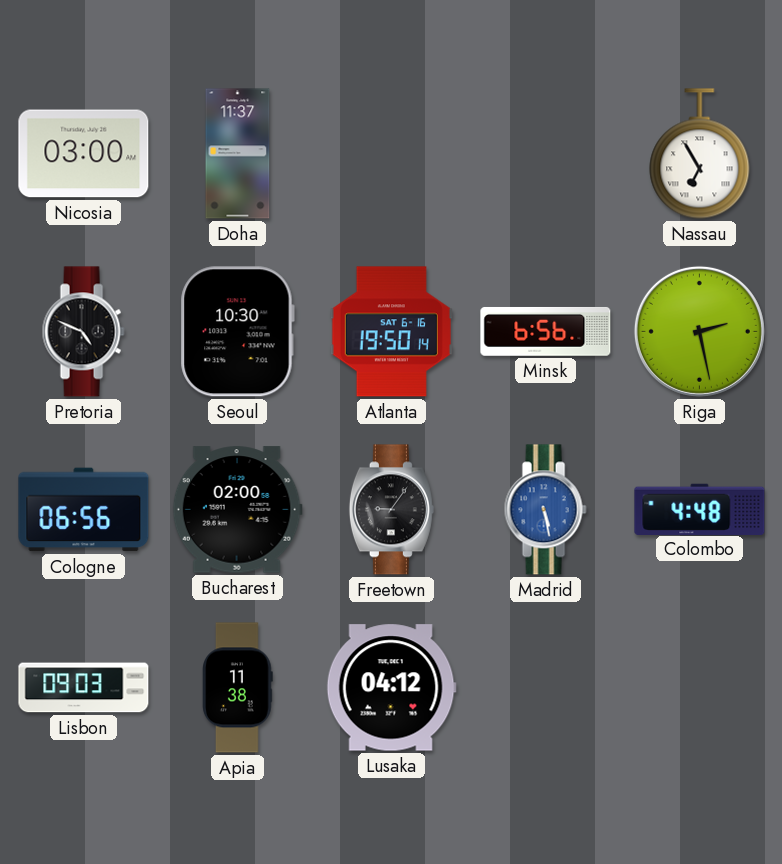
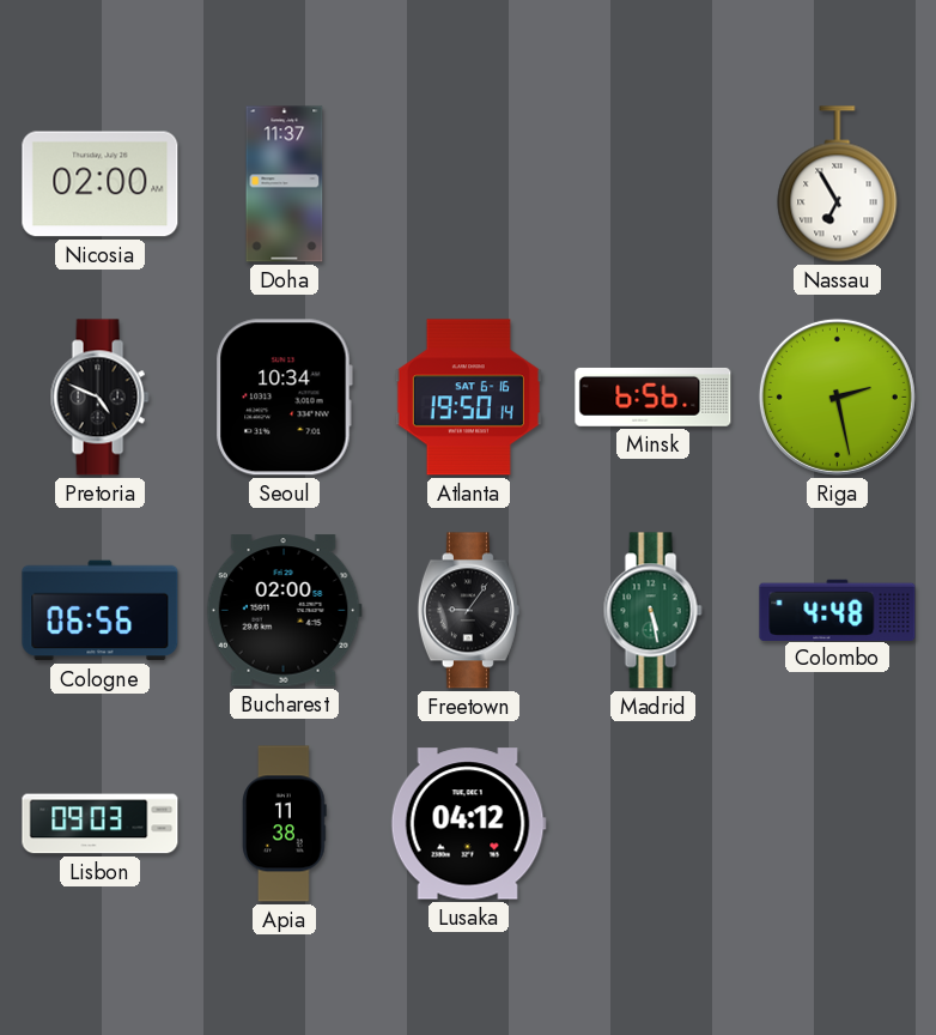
Nicosia: 03:00 -> 02:00
Seoul: 10:30 -> 10:34
Madrid dial: blue -> green
